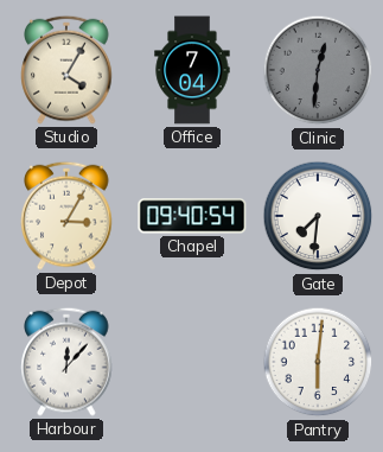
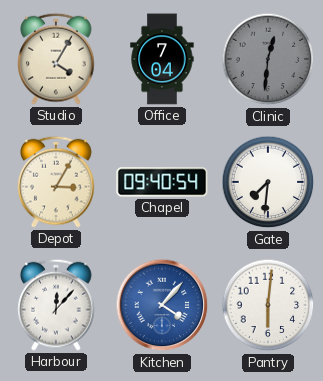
Kitchen: none -> 4:07
